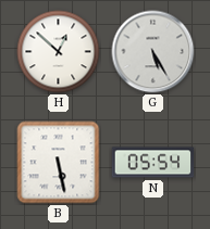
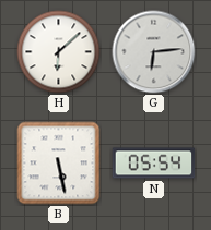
H: 12:52 -> 6:08
G: 5:25 -> 6:14
